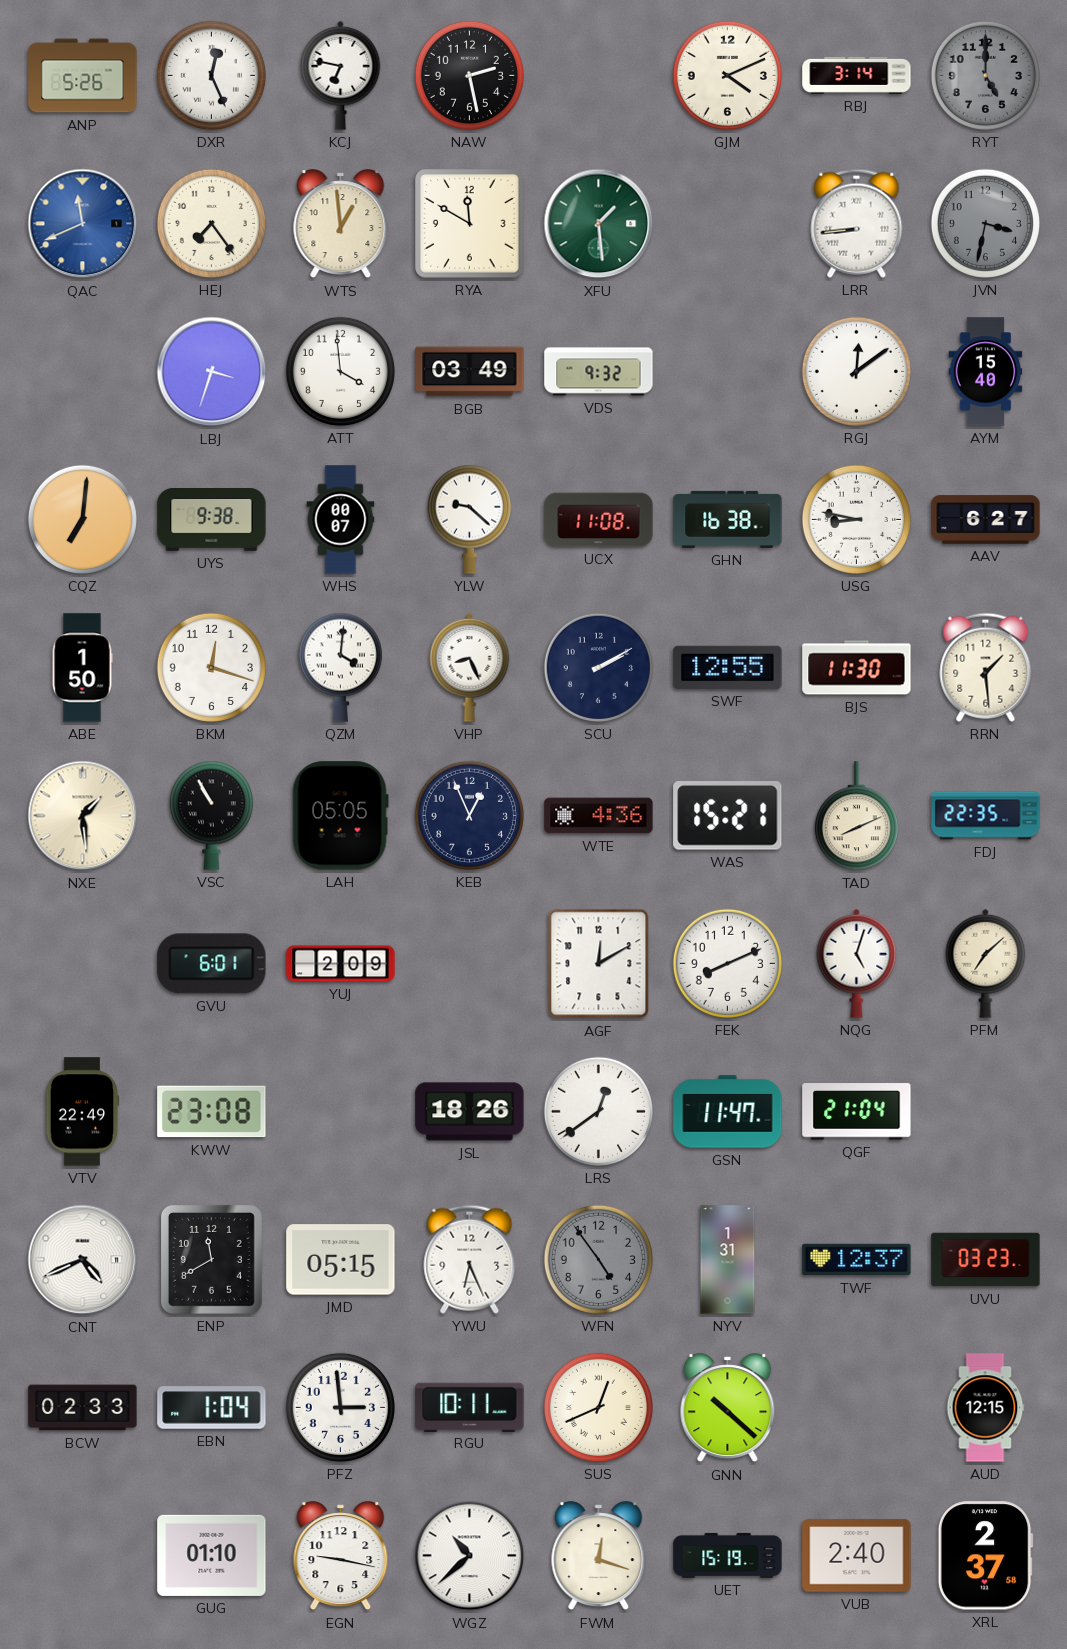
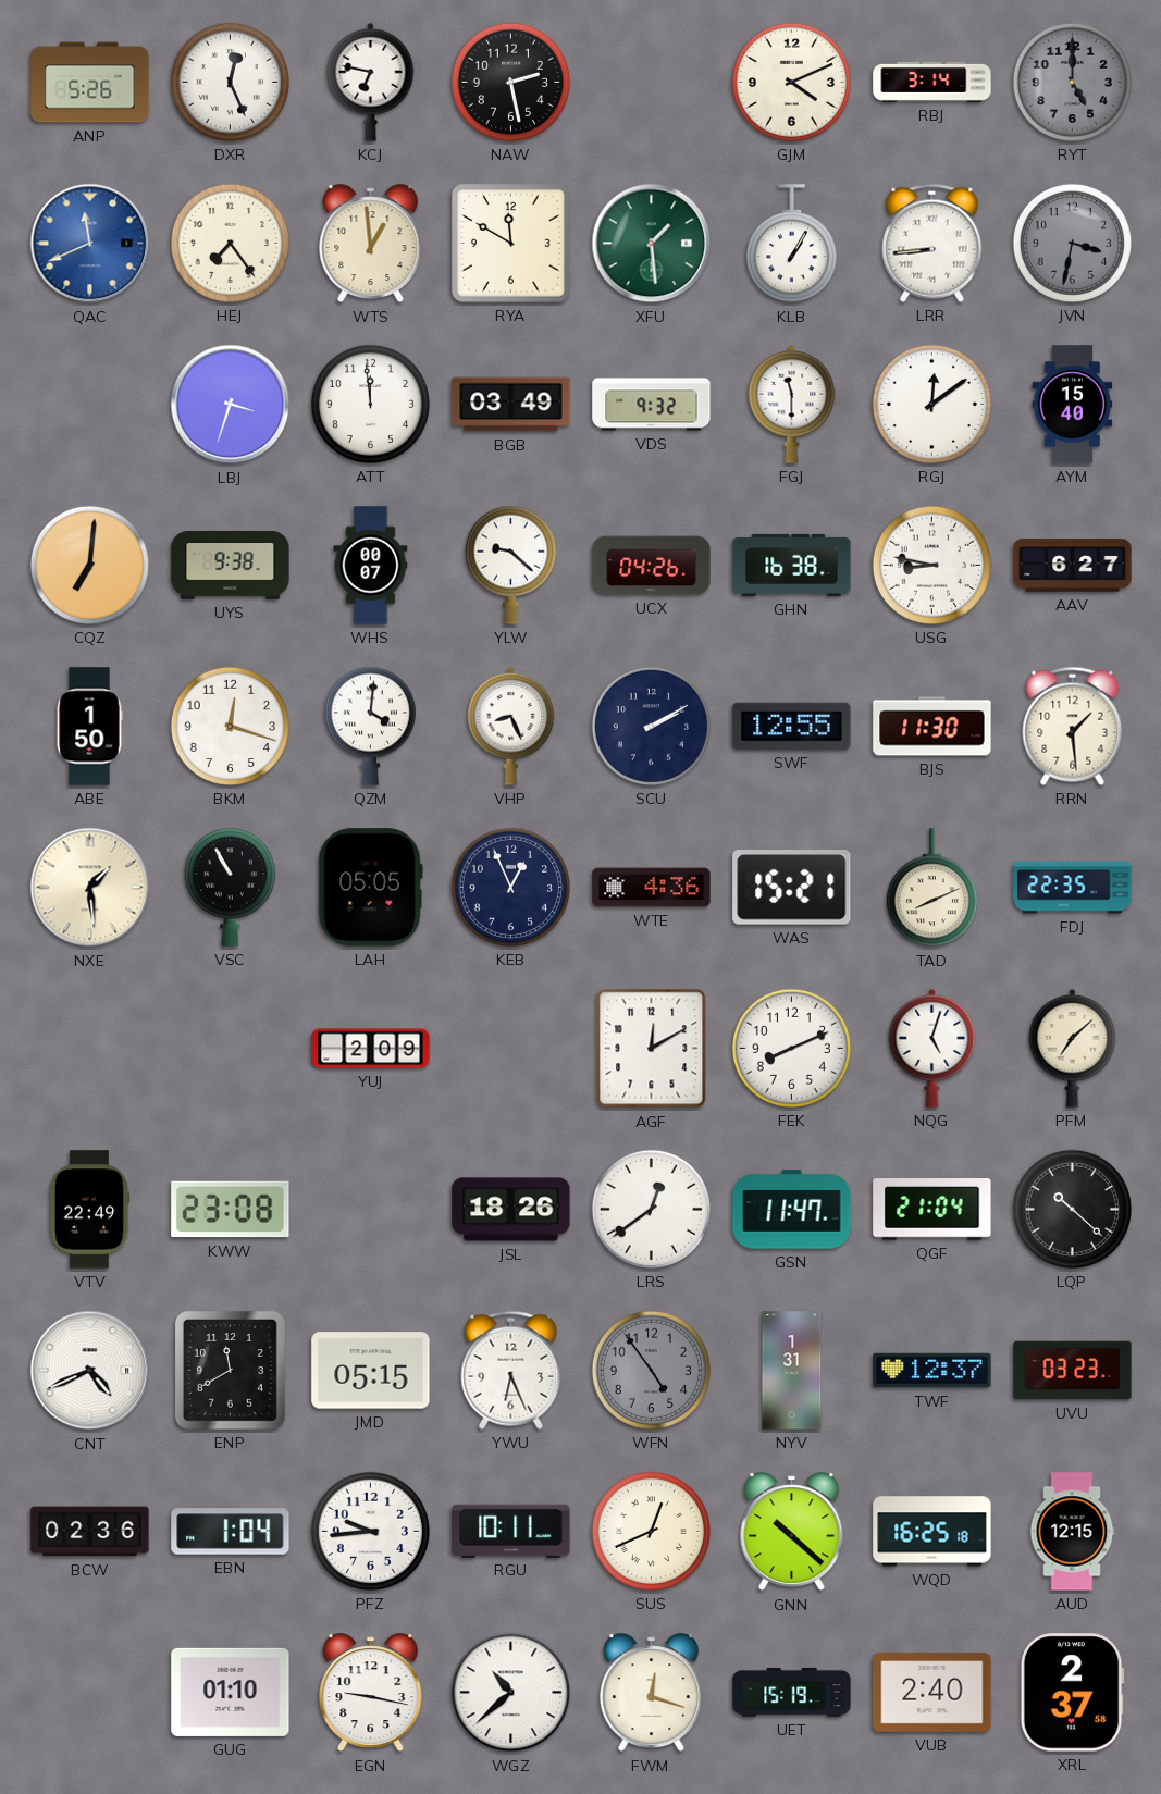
KLB: none -> 1:05
ATT: 3:59 -> 11:59
FGJ: none -> 11:30
UCX: 11:08 -> 04:26
GVU: 6:01 -> none
LQP: none -> 10:22
BCW: 02:33 -> 02:36
PFZ: 2:59 -> 9:44
WQD: none -> 16:25
